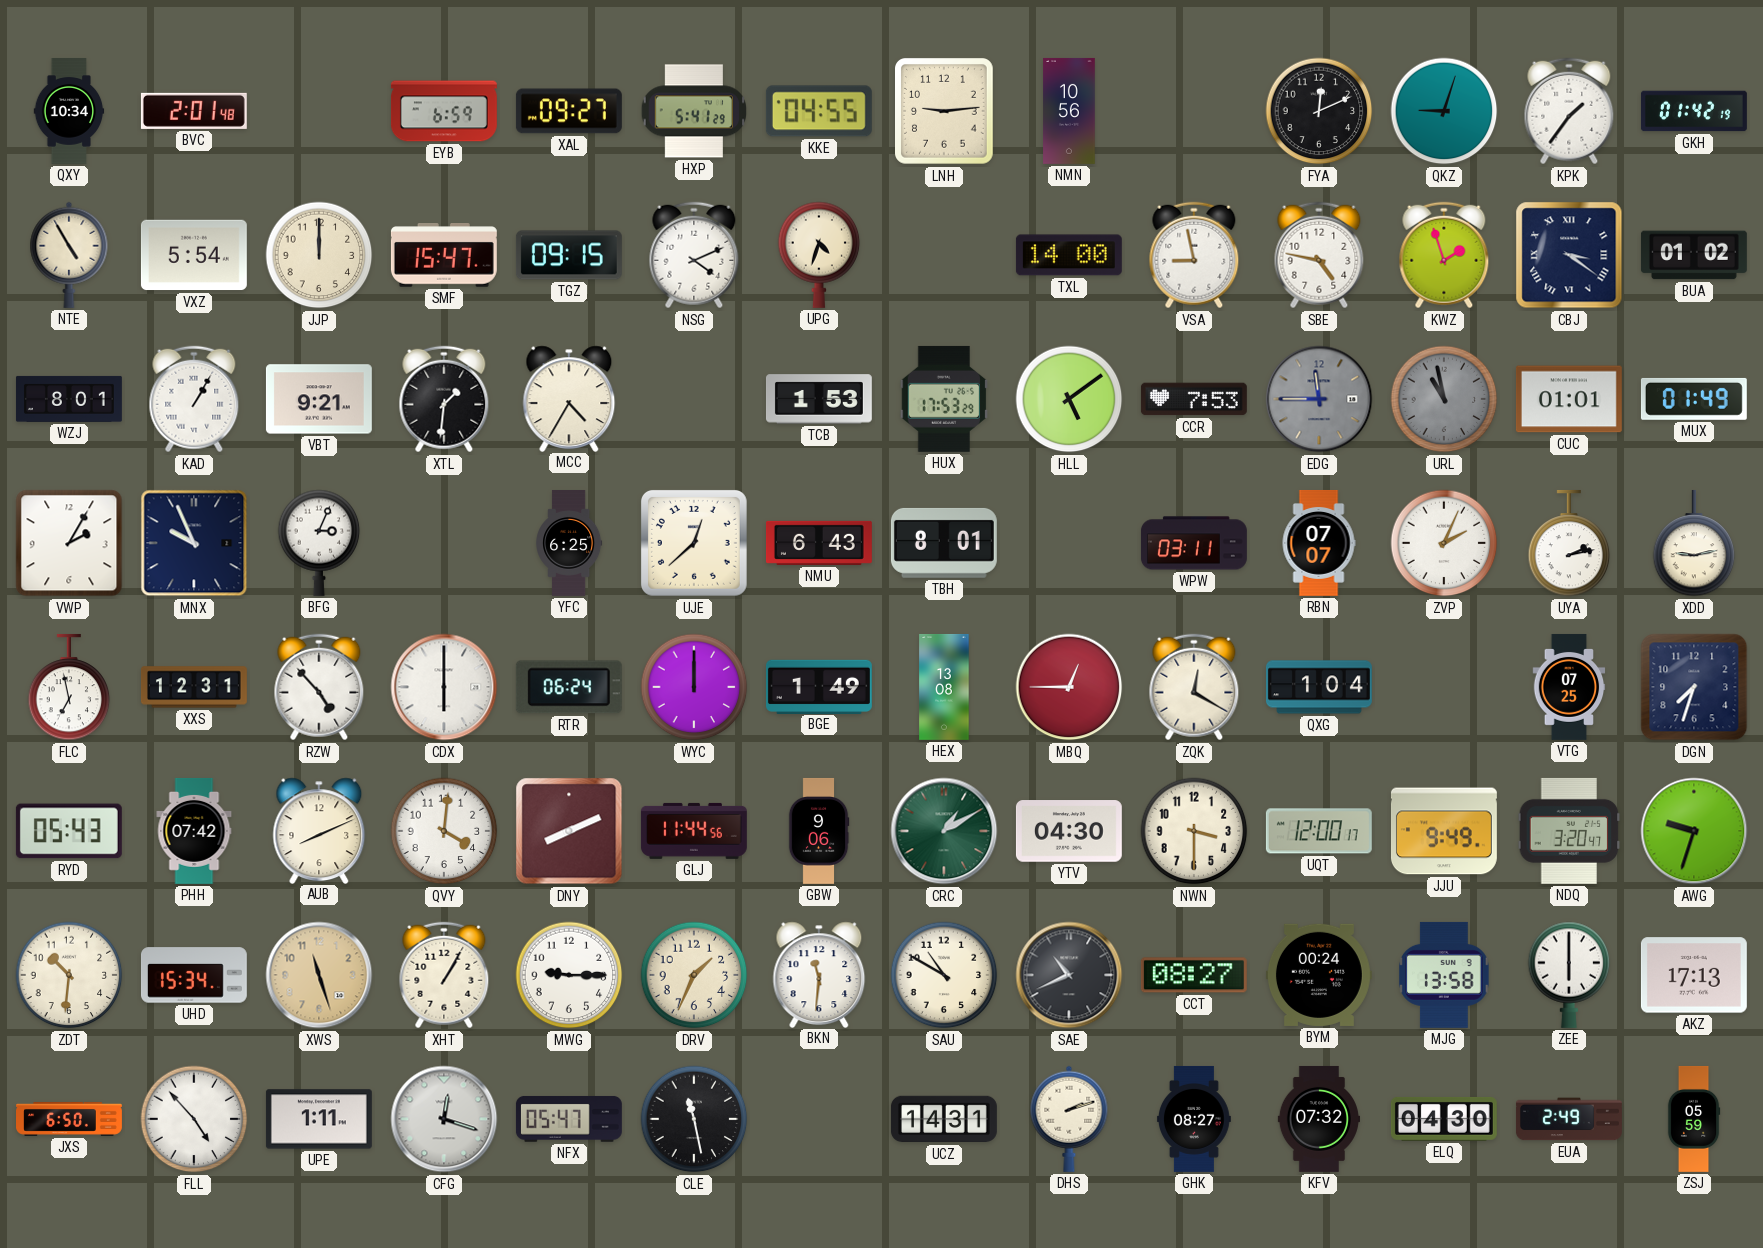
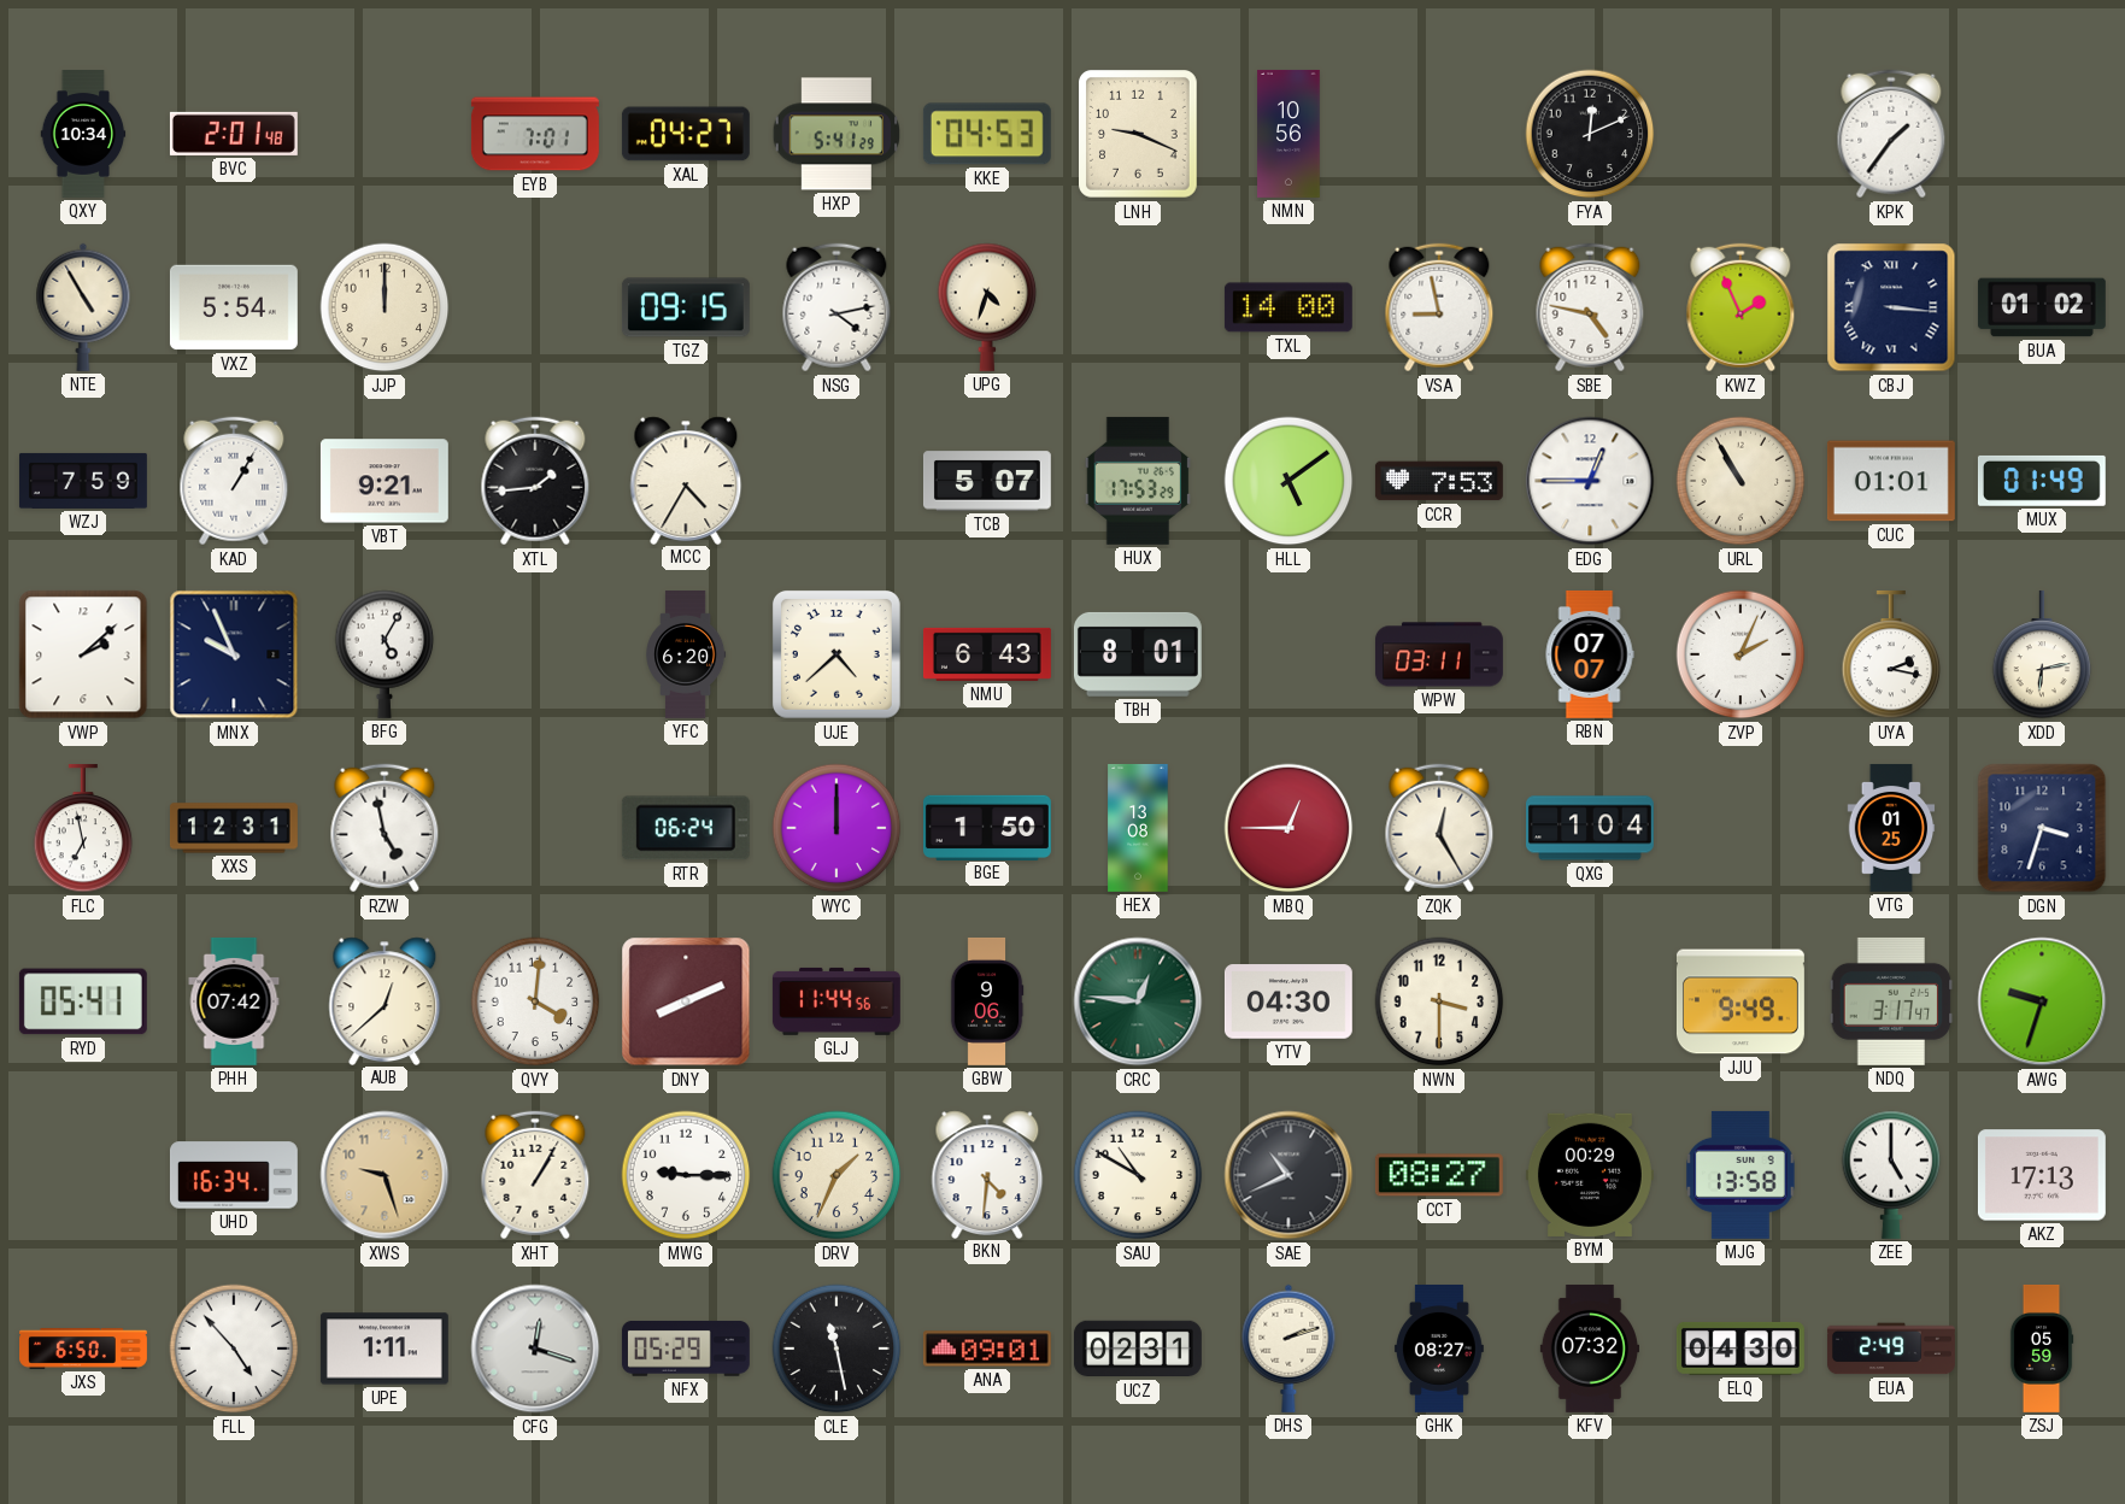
EYB: 6:59 -> 7:01
XAL: 09:27 -> 04:27
KKE: 04:55 -> 04:53
LNH: 9:14 -> 9:19
QKZ: 9:03 -> none
GKH: 01:42 -> none
SMF: 15:47 -> none
NSG: 4:11 -> 4:13
KWZ: 1:57 -> 1:56
CBJ: 3:21 -> 3:16
WZJ: 8:01 -> 7:59
XTL: 1:31 -> 1:44
TCB: 1:53 -> 5:07
EDG: 11:45 -> 12:45
EDG dial: grey -> white
URL: 10:58 -> 10:55
URL dial: grey -> cream
VWP: 2:05 -> 2:08
BFG: 3:04 -> 5:05
YFC: 6:25 -> 6:20
UJE: 12:38 -> 4:38
UYA: 2:13 -> 2:17
XDD: 9:13 -> 6:13
RZW: 4:53 -> 4:58
CDX: 6:00 -> none
BGE: 1:49 -> 1:50
ZQK: 12:20 -> 12:25
VTG: 07:25 -> 01:25
DGN: 7:33 -> 3:33
RYD: 05:43 -> 05:41
AUB: 8:11 -> 12:38
CRC: 1:10 -> 12:46
UQT: 12:00 -> none
NDQ: 3:20 -> 3:17
ZDT: 10:31 -> none
UHD: 15:34 -> 16:34
XWS: 11:27 -> 9:27
BKN: 11:31 -> 4:31
BYM: 00:24 -> 00:29
ZEE: 6:00 -> 5:00
NFX: 05:47 -> 05:29
ANA: none -> 09:01
UCZ: 14:31 -> 02:31
